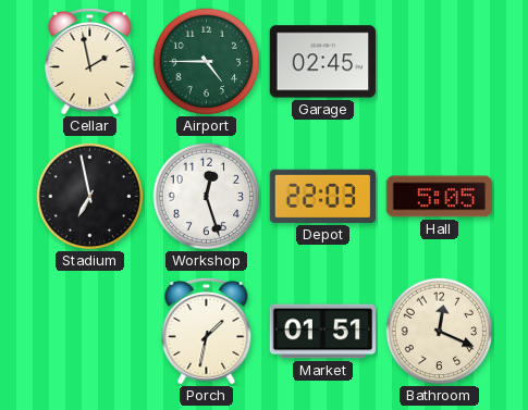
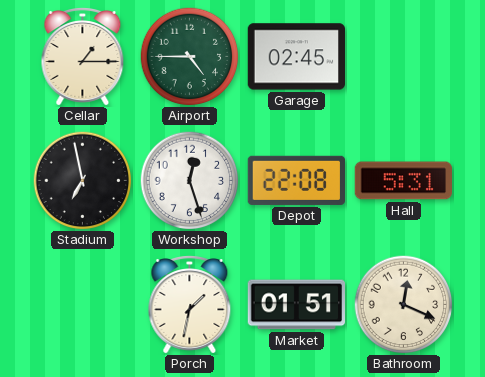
Cellar: 1:58 -> 1:15
Depot: 22:03 -> 22:08
Hall: 5:05 -> 5:31
